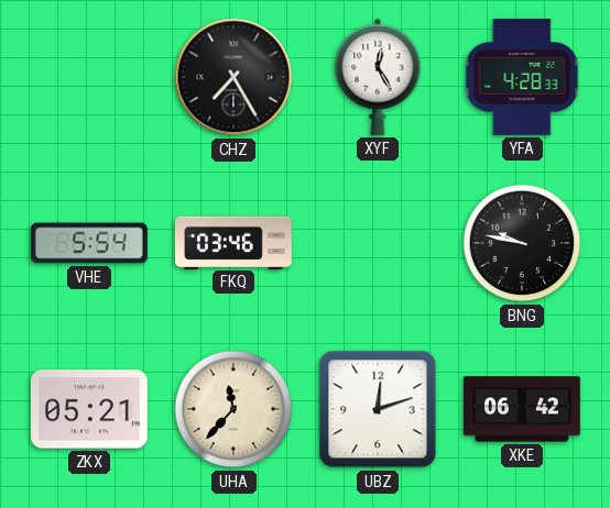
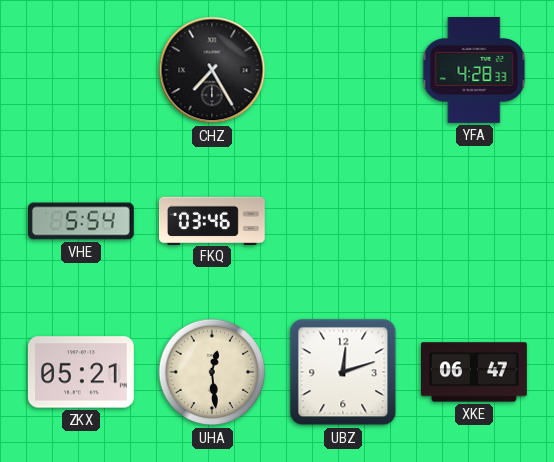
XYF: 12:25 -> none
BNG: 9:47 -> none
UHA: 11:37 -> 12:29
XKE: 06:42 -> 06:47
